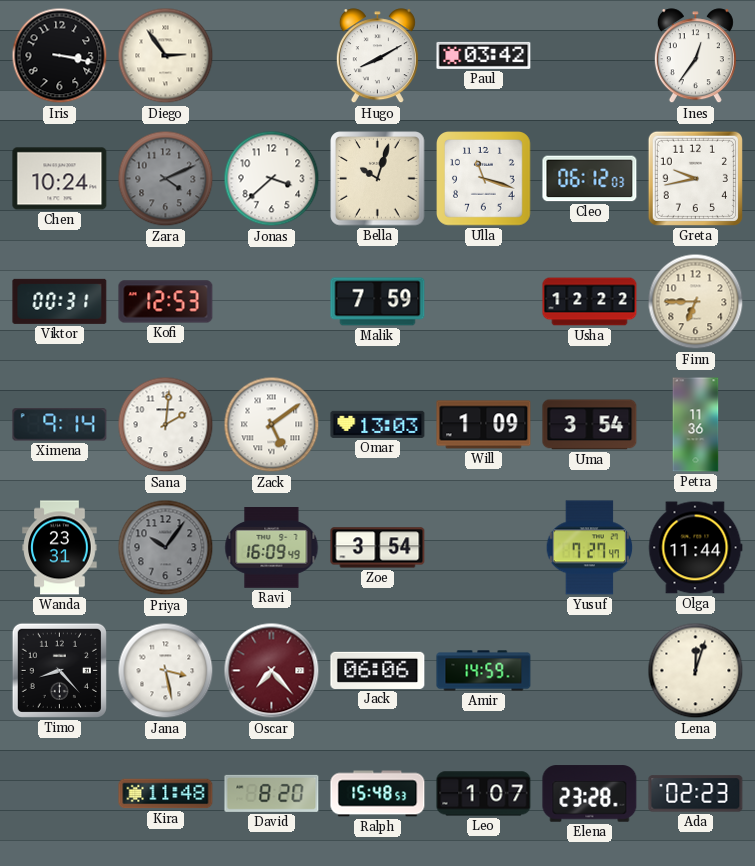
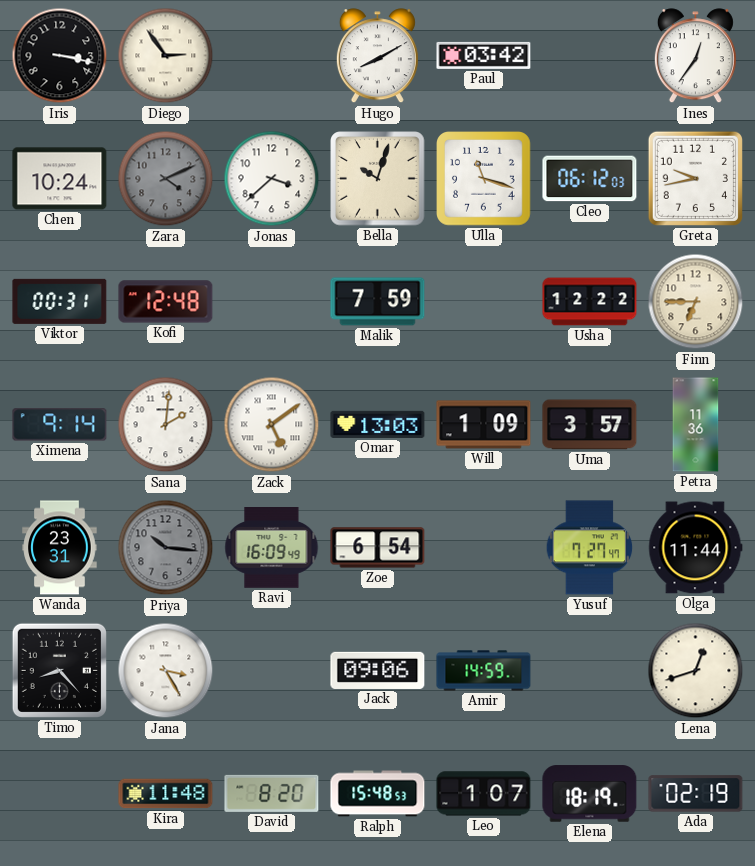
Kofi: 12:53 -> 12:48
Uma: 3:54 -> 3:57
Priya: 10:06 -> 10:16
Zoe: 3:54 -> 6:54
Jana: 3:28 -> 3:25
Oscar: 7:23 -> none
Jack: 06:06 -> 09:06
Lena: 12:03 -> 12:42
Elena: 23:28 -> 18:19
Ada: 02:23 -> 02:19
